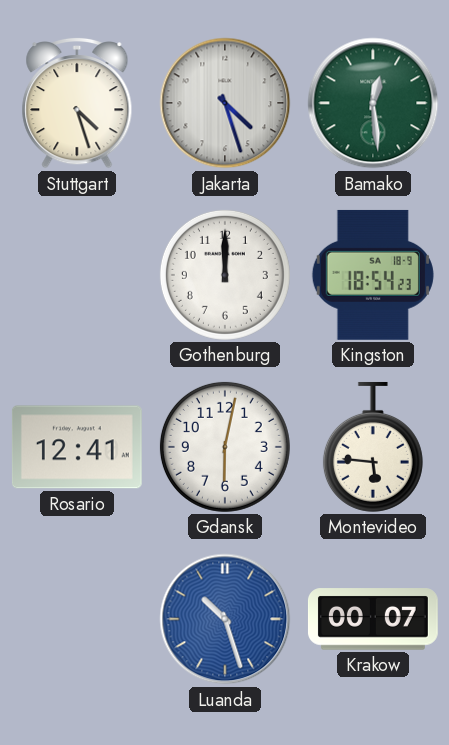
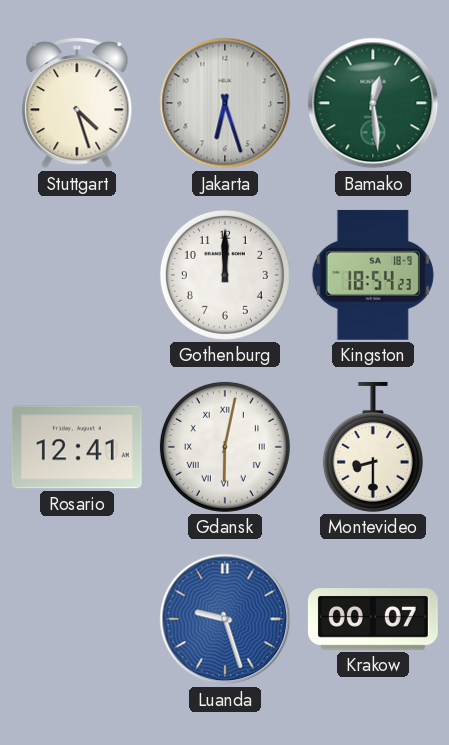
Jakarta: 4:27 -> 6:27
Gdansk numerals: Arabic -> Roman
Montevideo: 5:46 -> 8:30
Luanda: 10:27 -> 9:27
